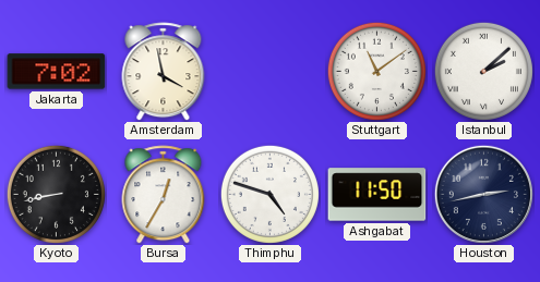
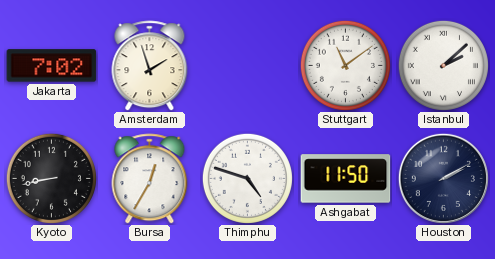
Amsterdam: 3:58 -> 1:57
Houston: 2:43 -> 2:10
